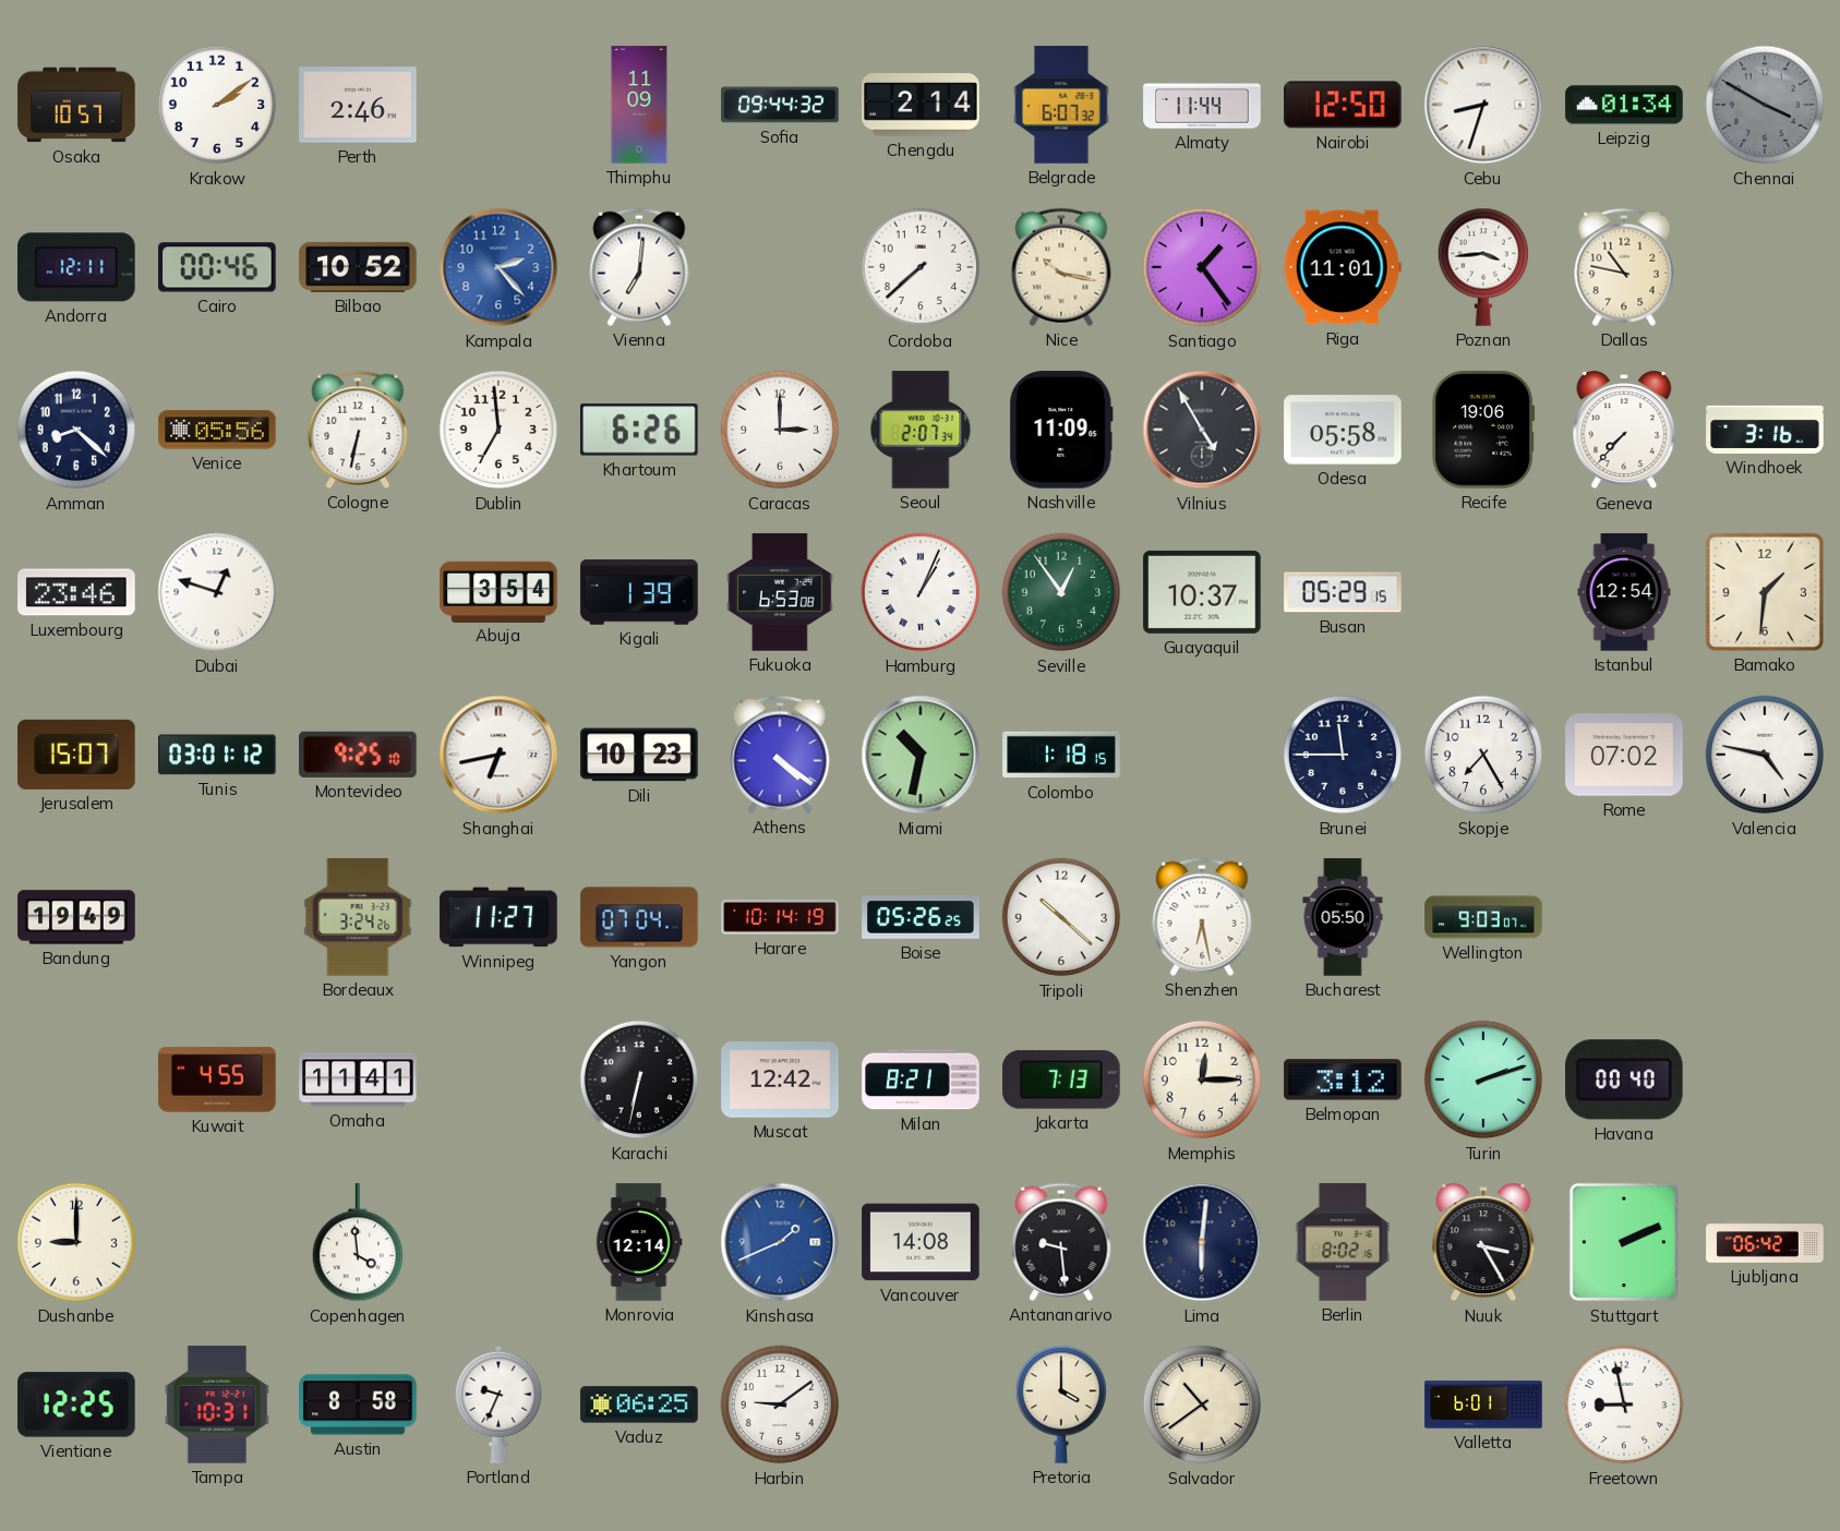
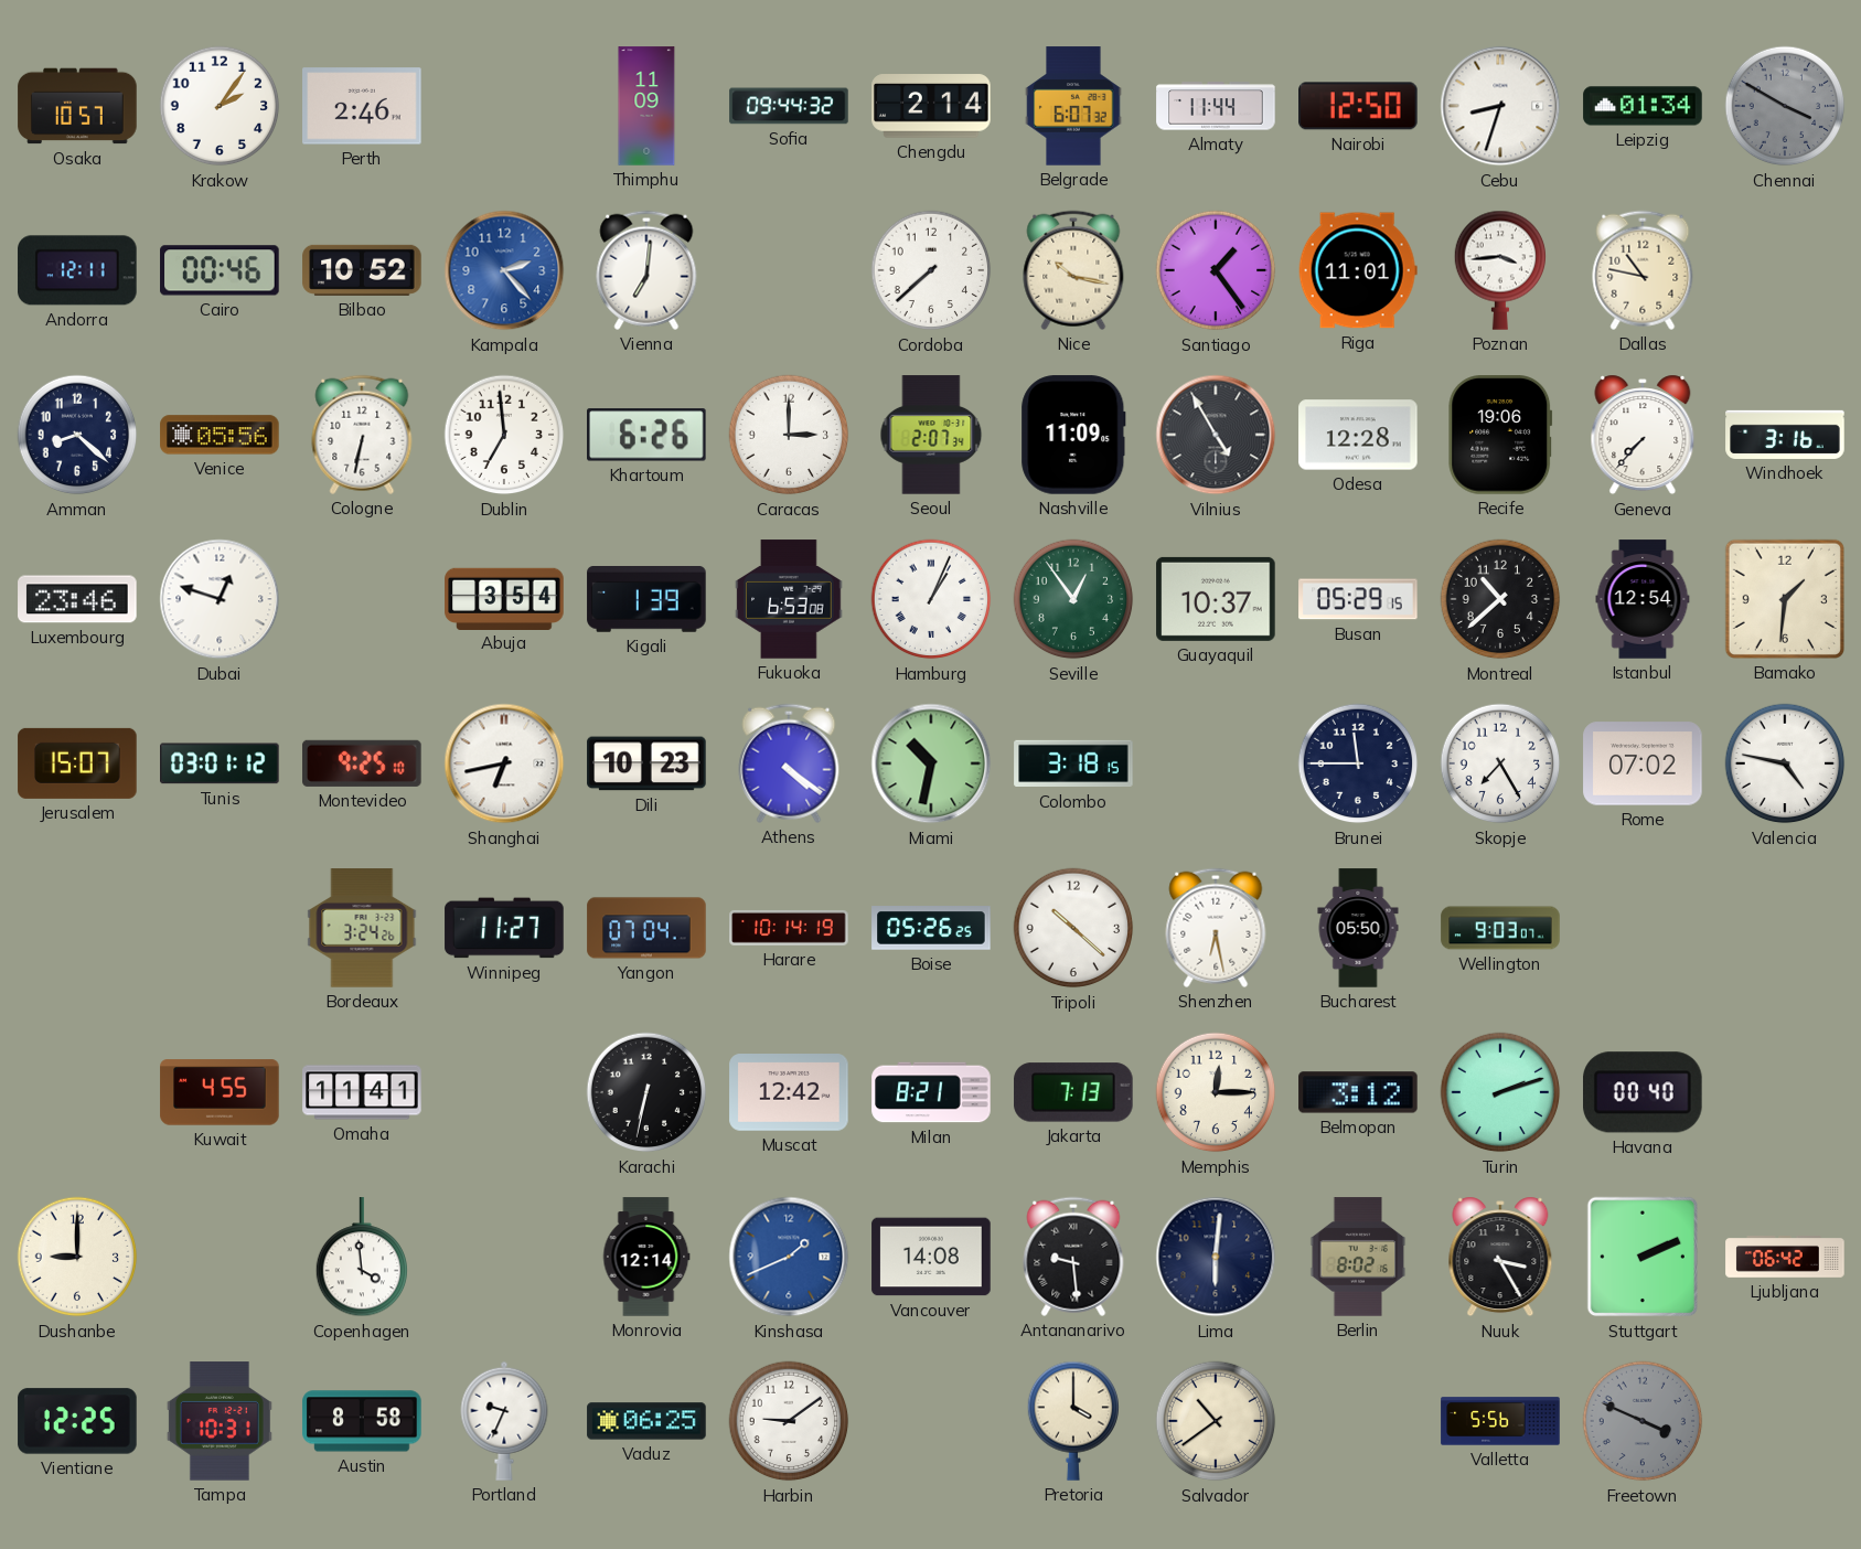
Krakow: 2:09 -> 2:06
Odesa: 05:58 -> 12:28
Montreal: none -> 10:38
Colombo: 1:18 -> 3:18
Bandung: 19:49 -> none
Valletta: 6:01 -> 5:56
Freetown: 8:58 -> 3:49
Freetown dial: white -> grey
